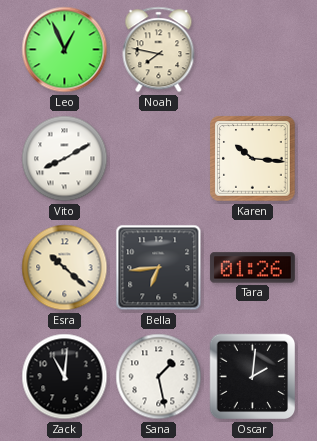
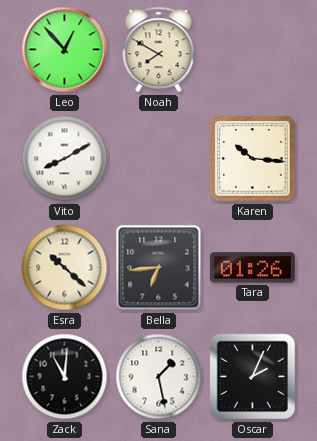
Leo: 12:56 -> 12:53
Noah: 7:47 -> 7:50
Oscar: 2:01 -> 2:04
